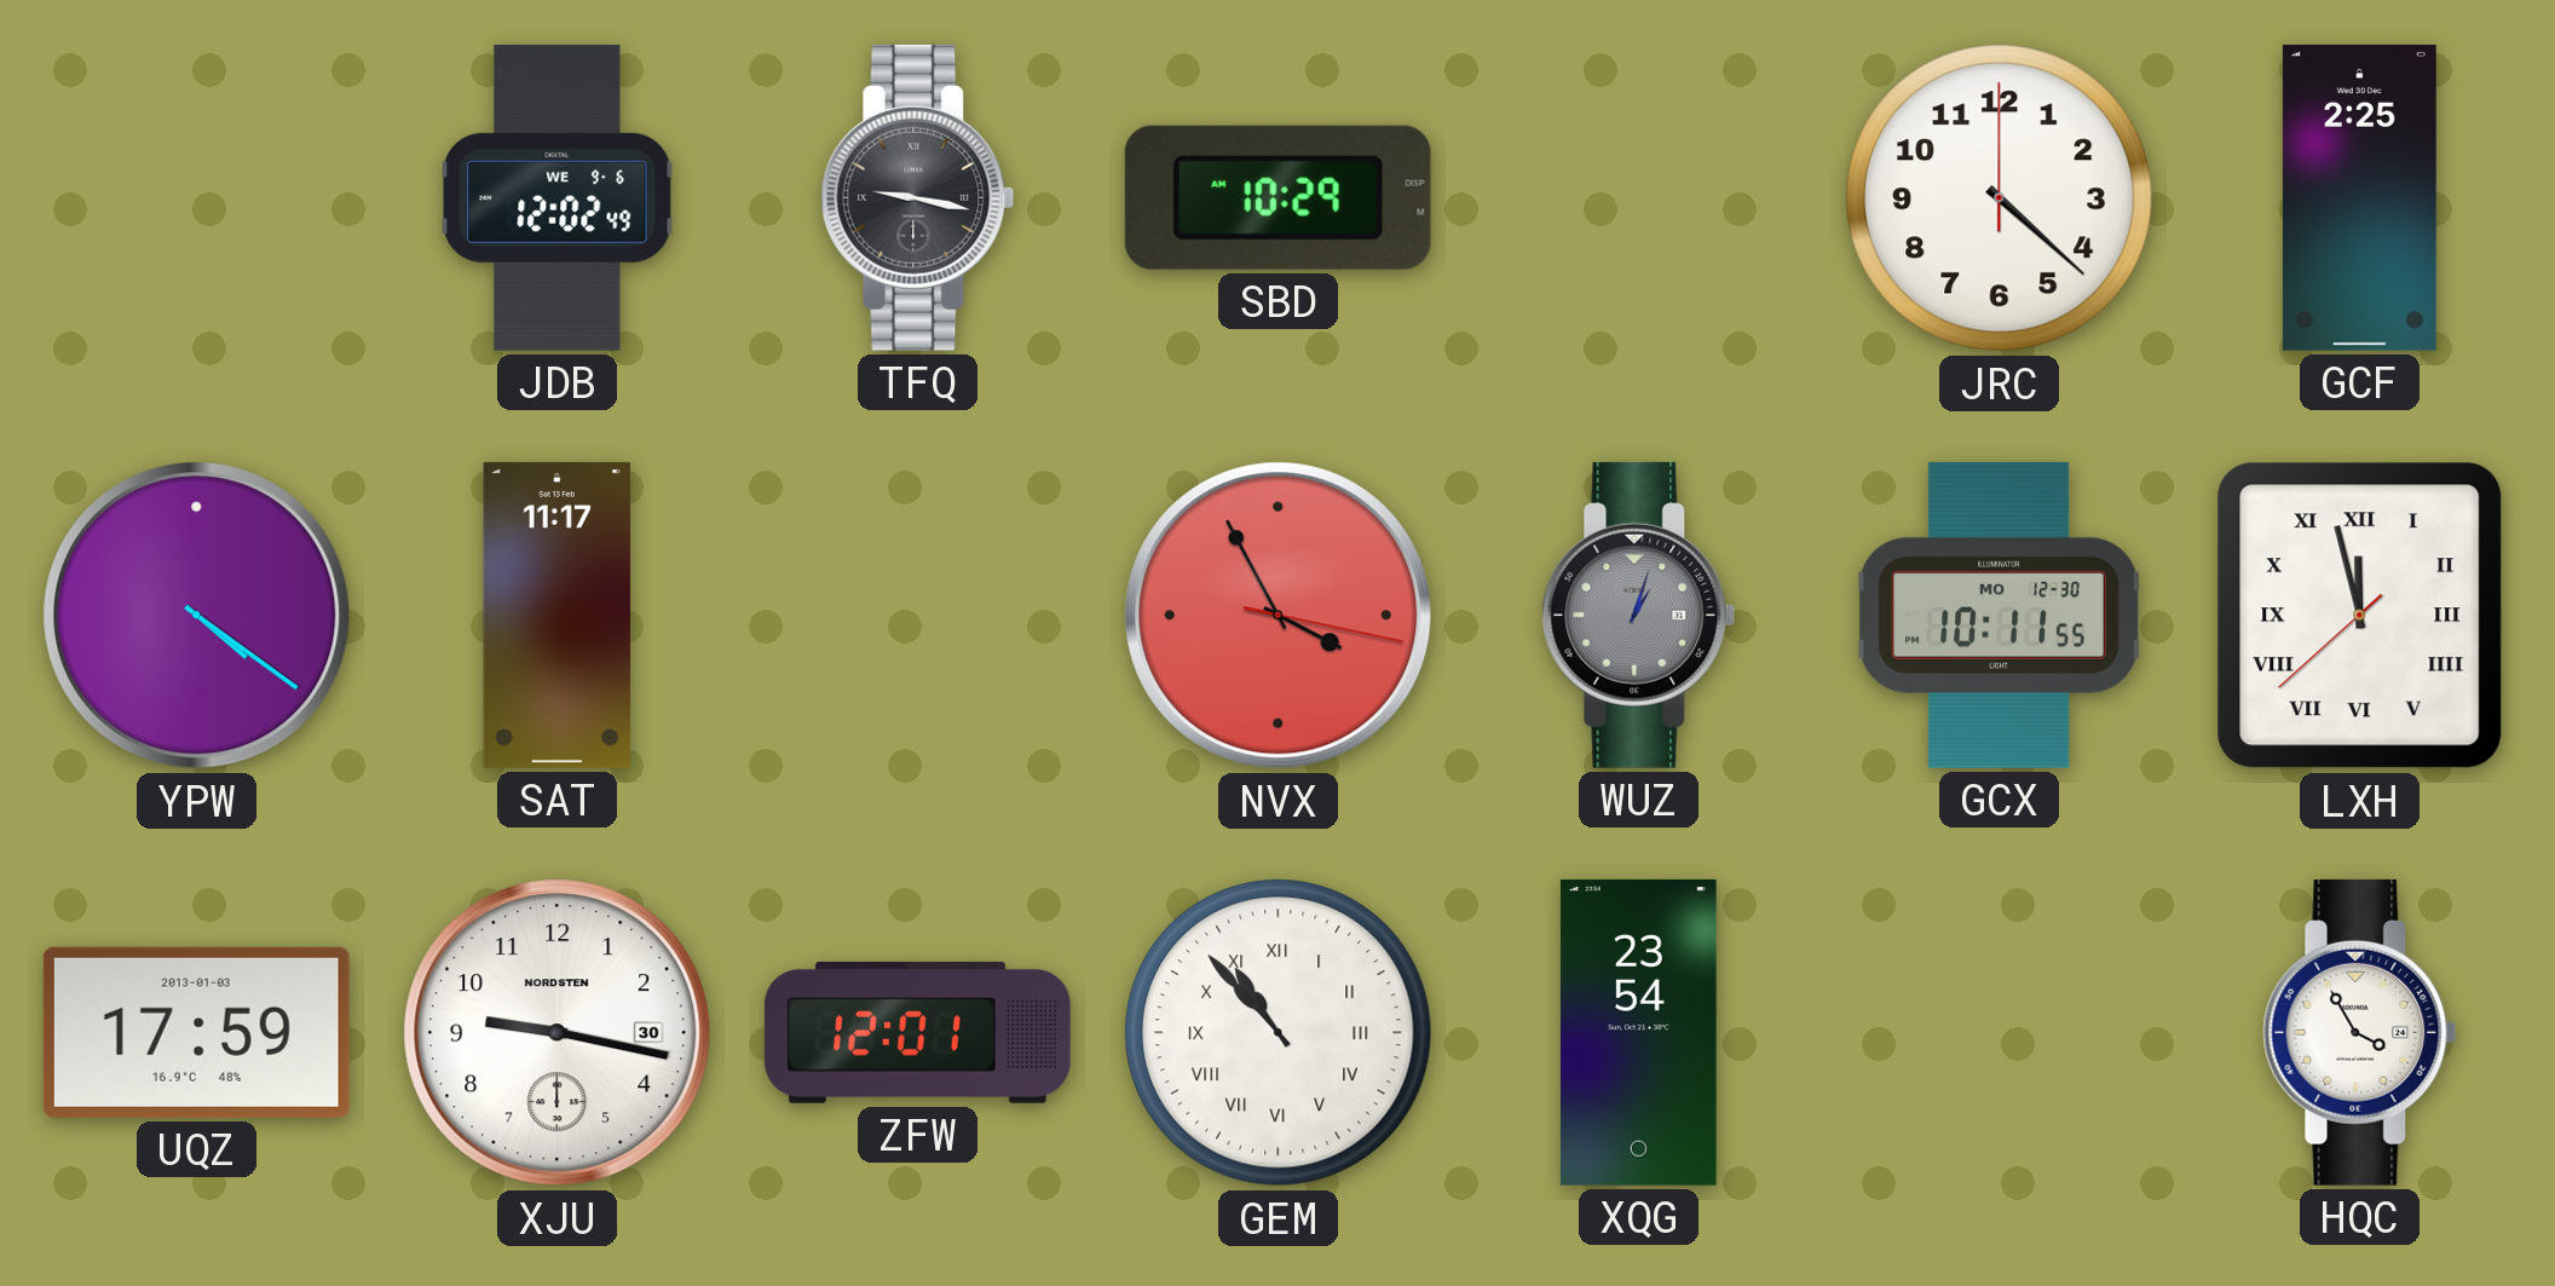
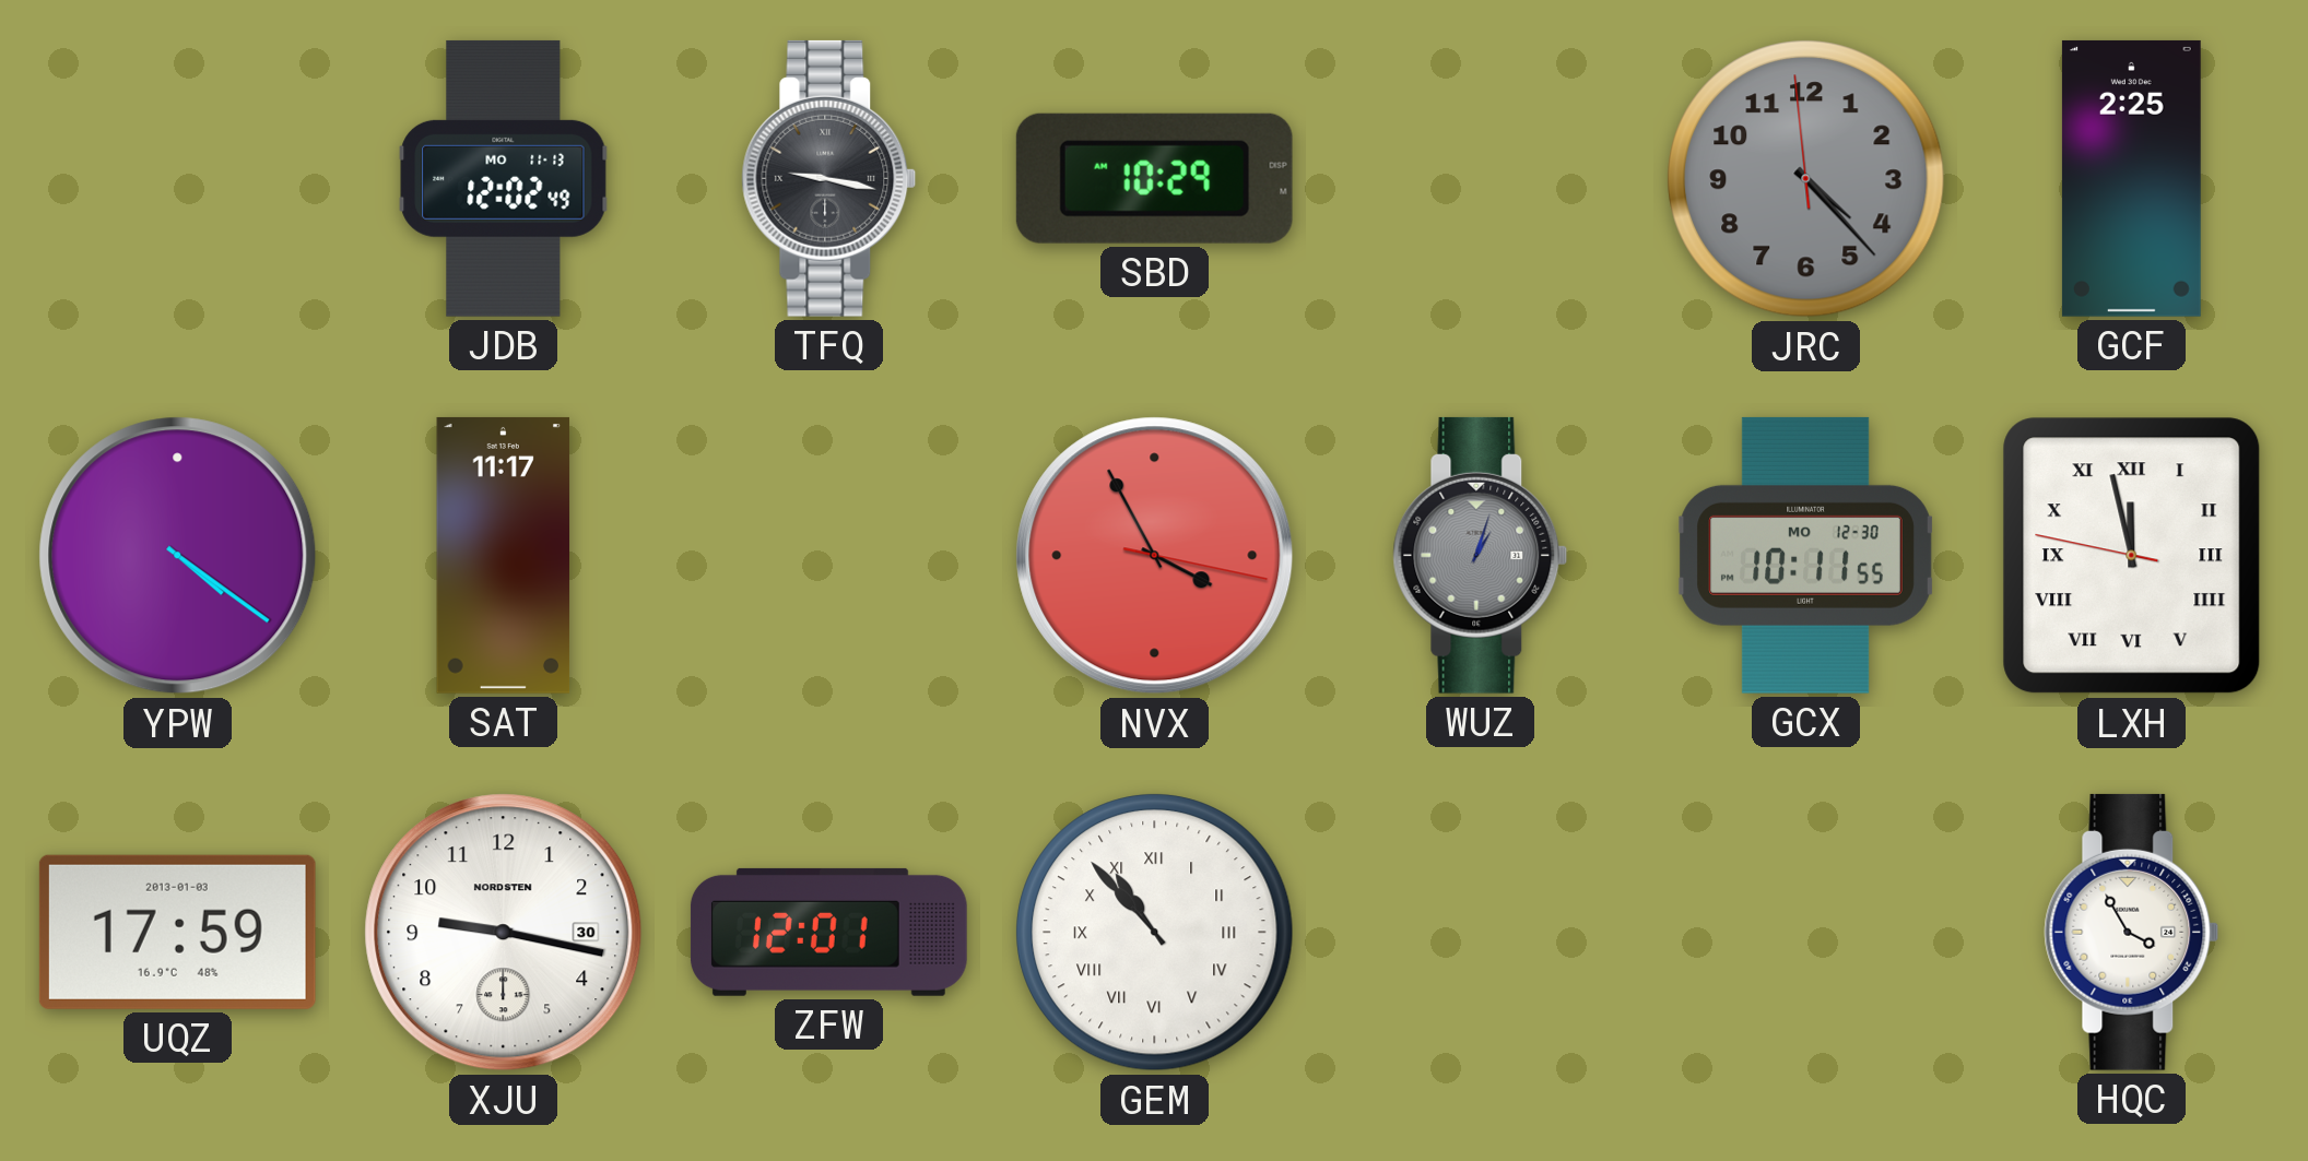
JDB date: WE 9-6 -> MO 11-13
JRC: 4:22:00 -> 4:22:59
JRC dial: white -> grey
LXH: 11:57:38 -> 11:57:47
XQG: 23:54 -> none
